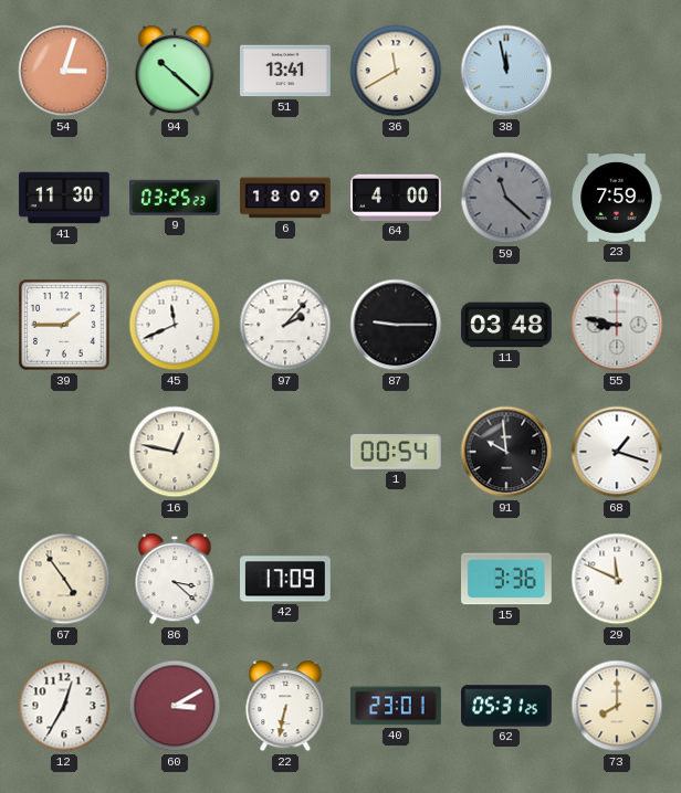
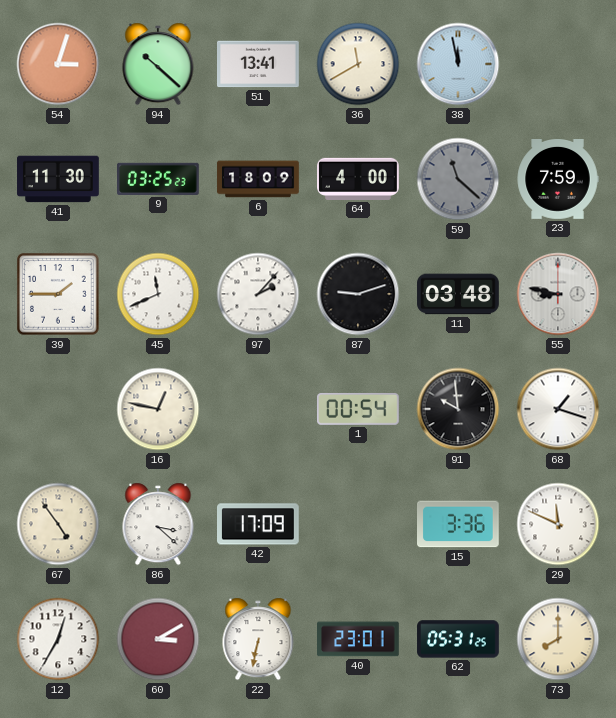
87: 9:15 -> 9:12
